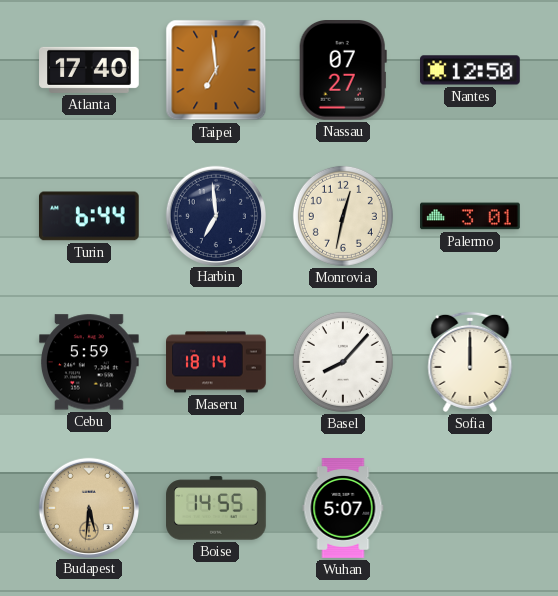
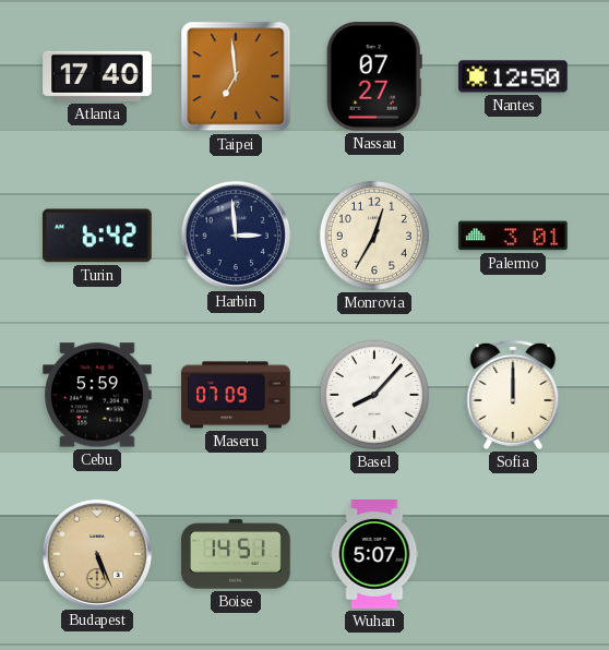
Turin: 6:44 -> 6:42
Harbin: 6:59 -> 2:59
Monrovia: 12:32 -> 12:35
Maseru: 18:14 -> 07:09
Budapest: 5:31 -> 5:26
Boise: 14:55 -> 14:51
